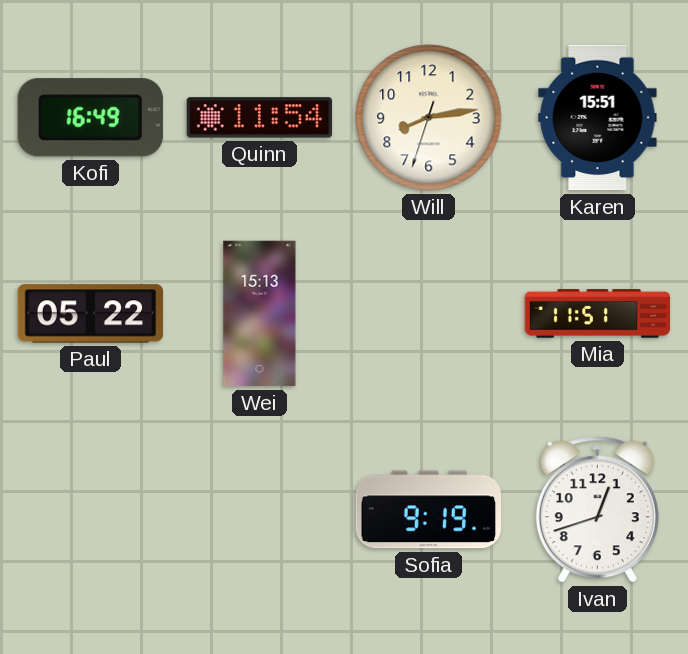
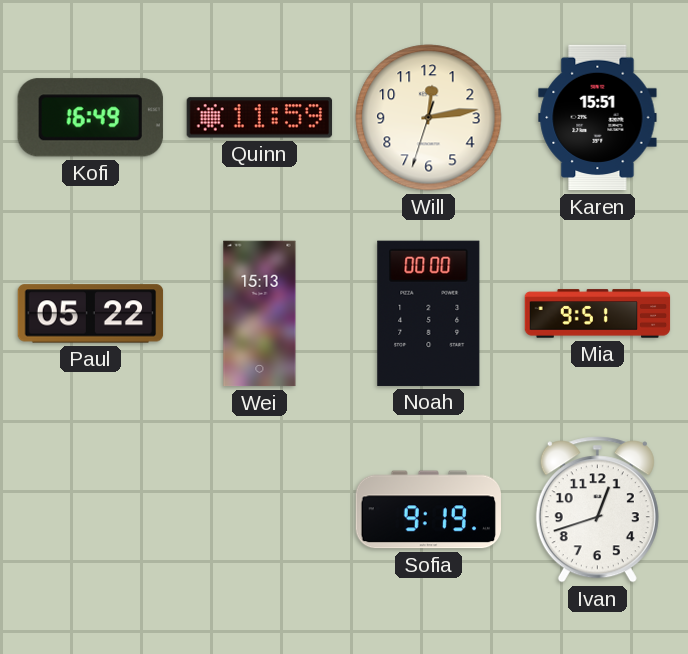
Quinn: 11:54 -> 11:59
Will: 8:13 -> 12:13
Noah: none -> 00:00
Mia: 11:51 -> 9:51
